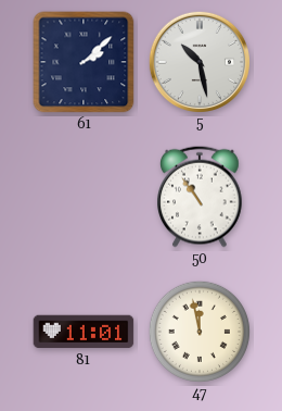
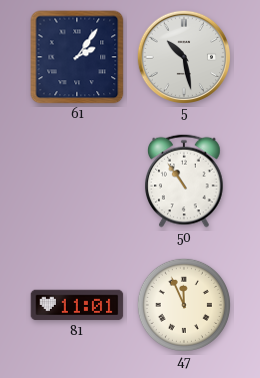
61: 2:08 -> 2:06
47: 11:58 -> 11:56
